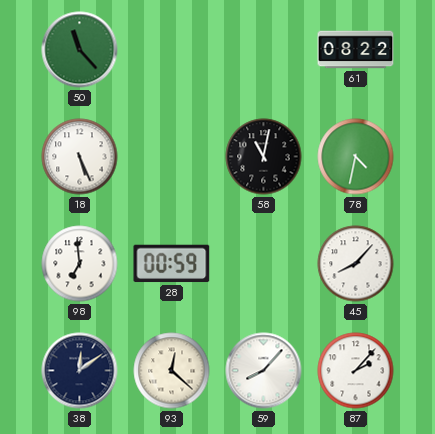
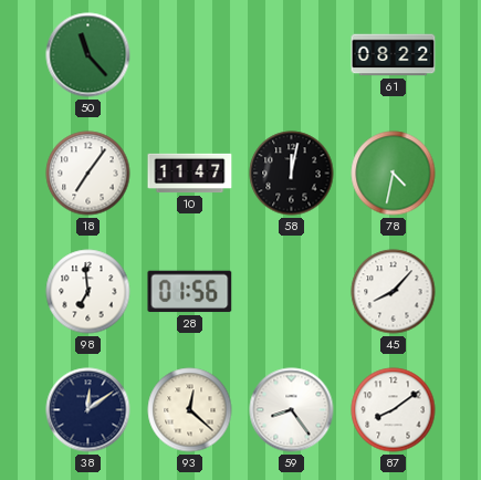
18: 5:26 -> 7:06
10: none -> 11:47
58: 11:02 -> 12:02
28: 00:59 -> 01:56
59: 8:07 -> 8:24
87: 2:07 -> 8:09
